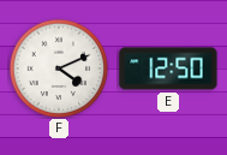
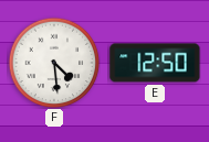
F: 4:11 -> 4:29
